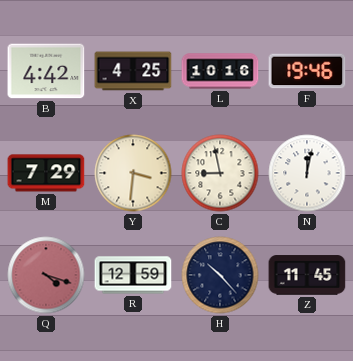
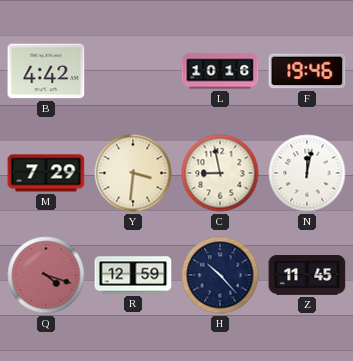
X: 4:25 -> none
